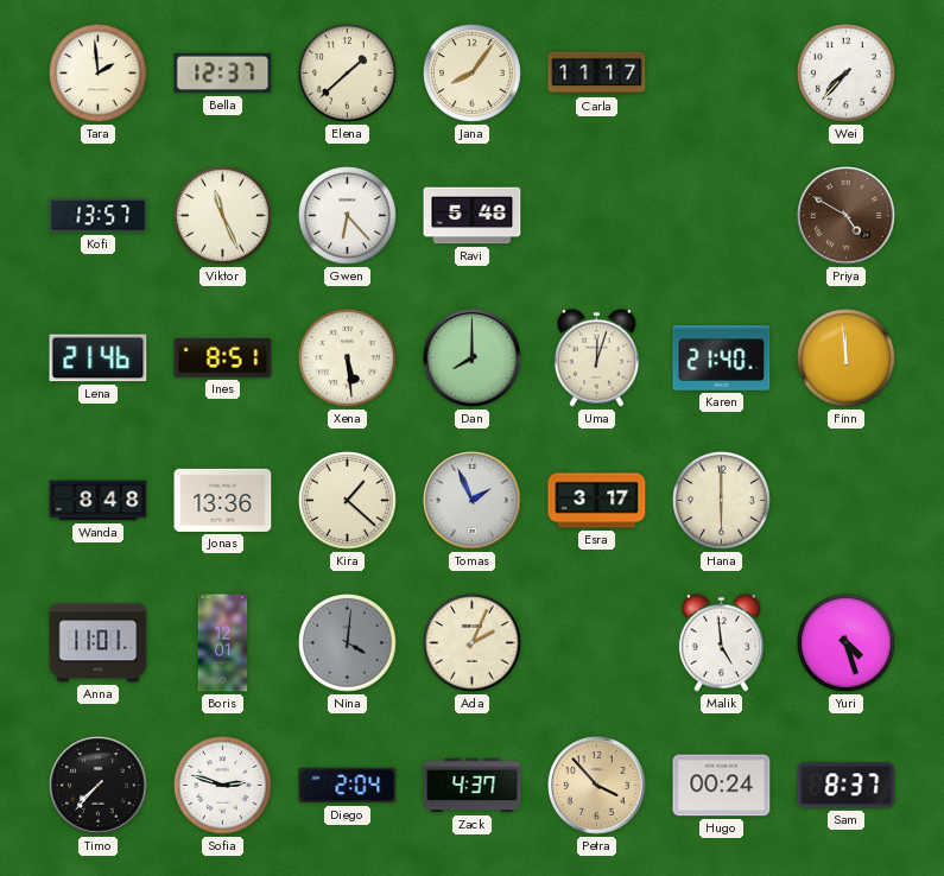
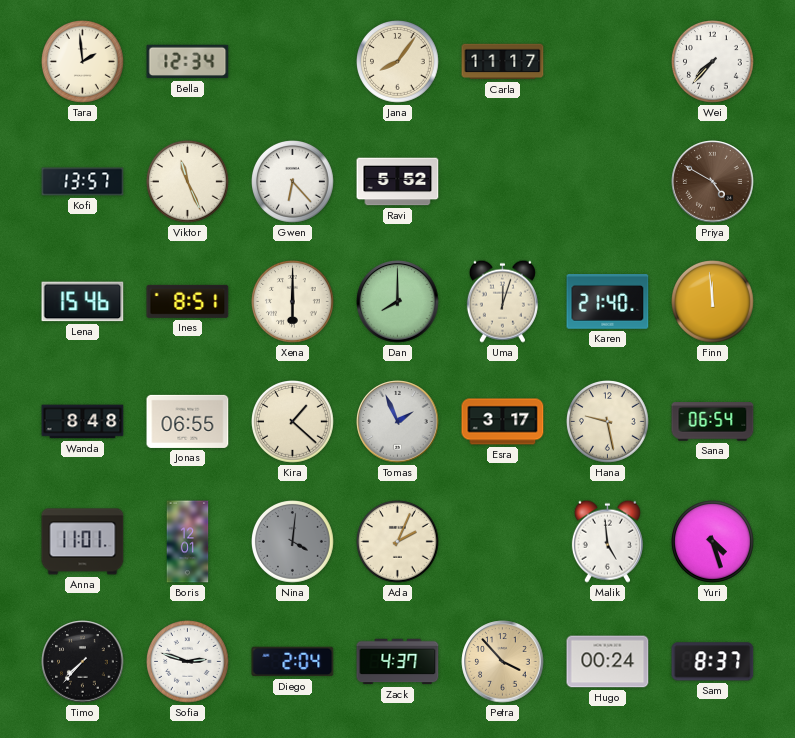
Bella: 12:37 -> 12:34
Elena: 1:38 -> none
Ravi: 5:48 -> 5:52
Lena: 21:46 -> 15:46
Xena: 5:29 -> 6:00
Jonas: 13:36 -> 06:55
Hana: 6:00 -> 9:28
Sana: none -> 06:54
